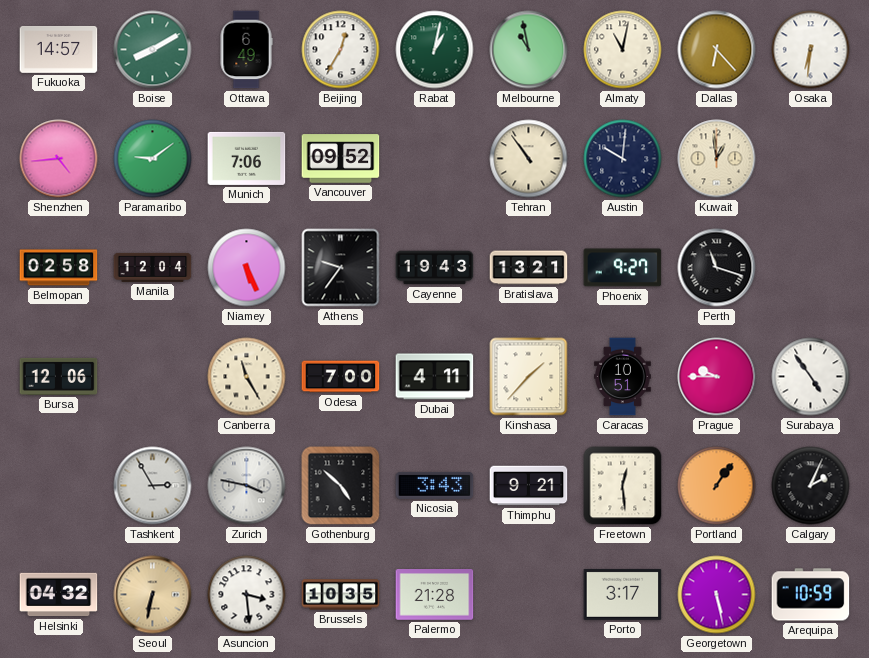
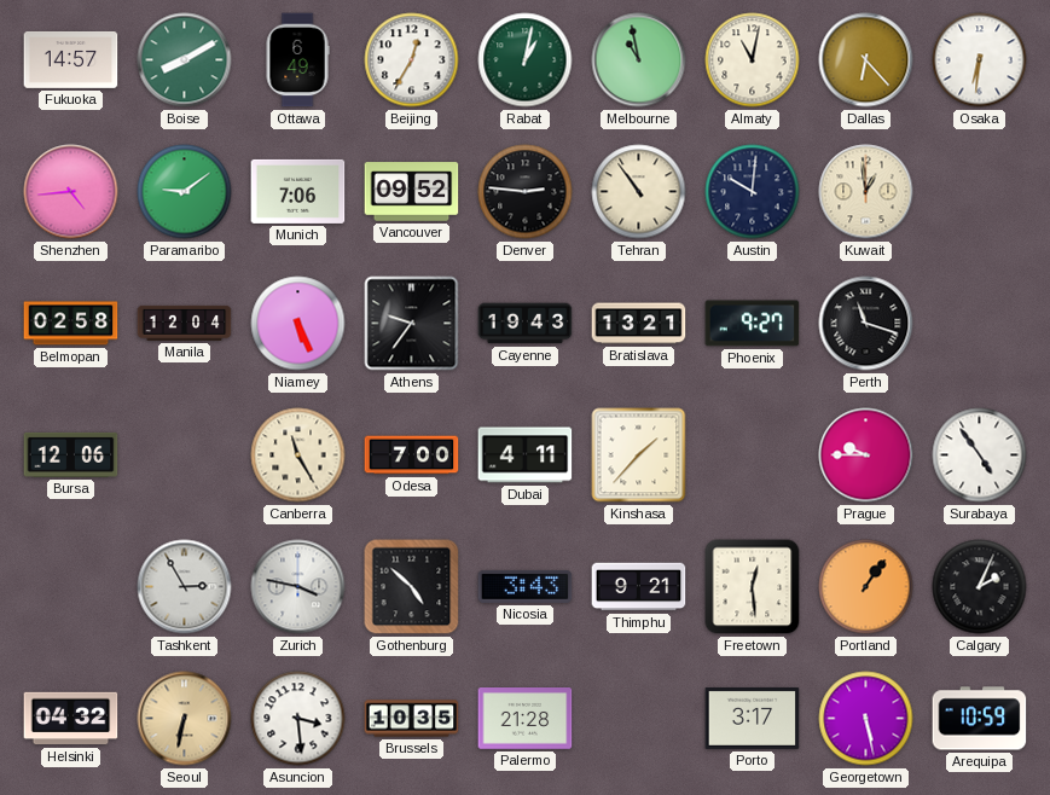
Denver: none -> 2:46
Caracas: 10:51 -> none
